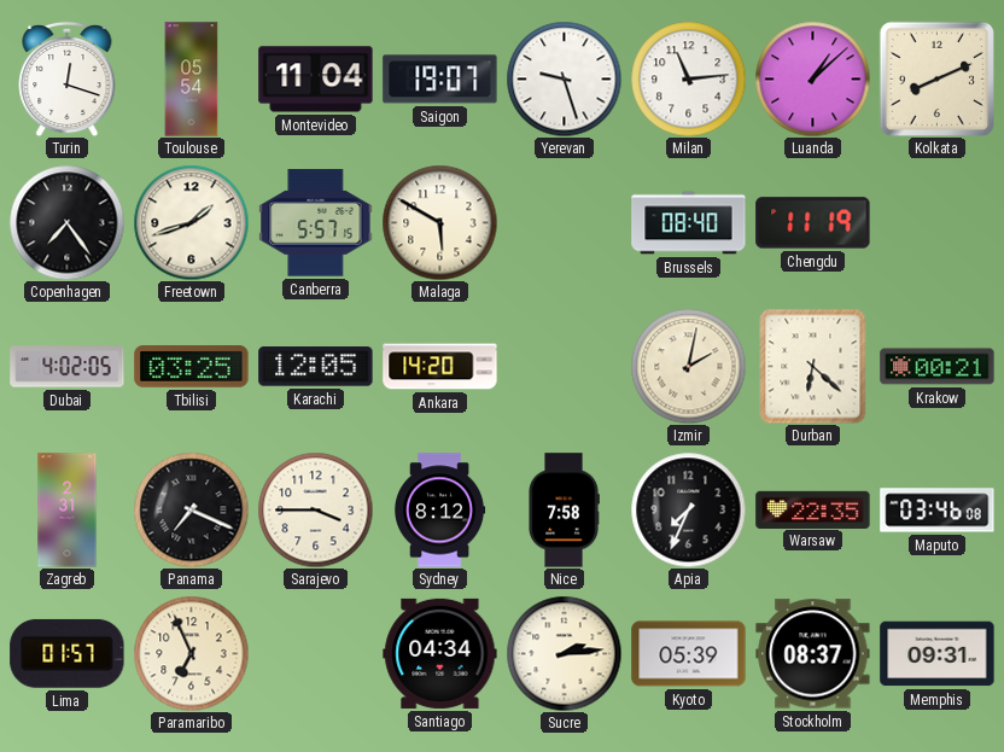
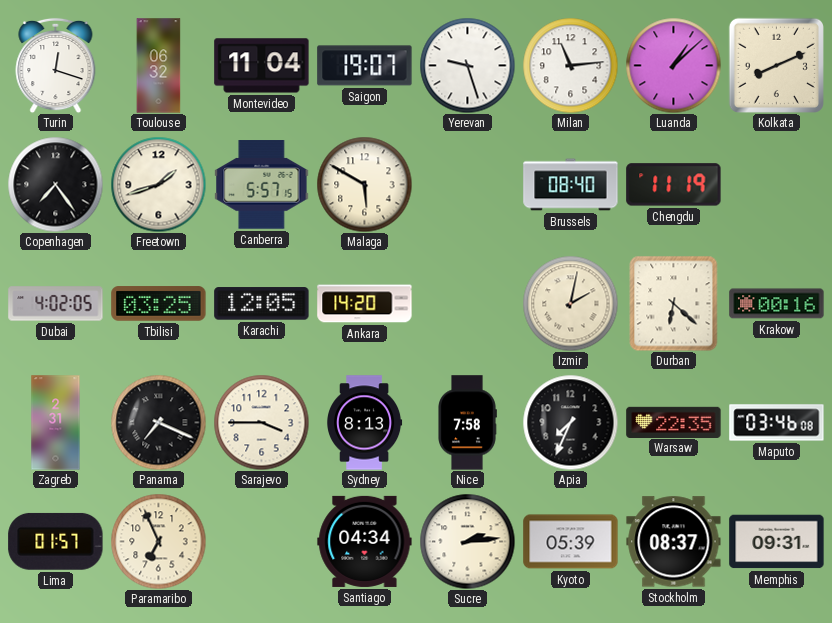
Toulouse: 05:54 -> 06:32
Krakow: 00:21 -> 00:16
Sydney: 8:12 -> 8:13
